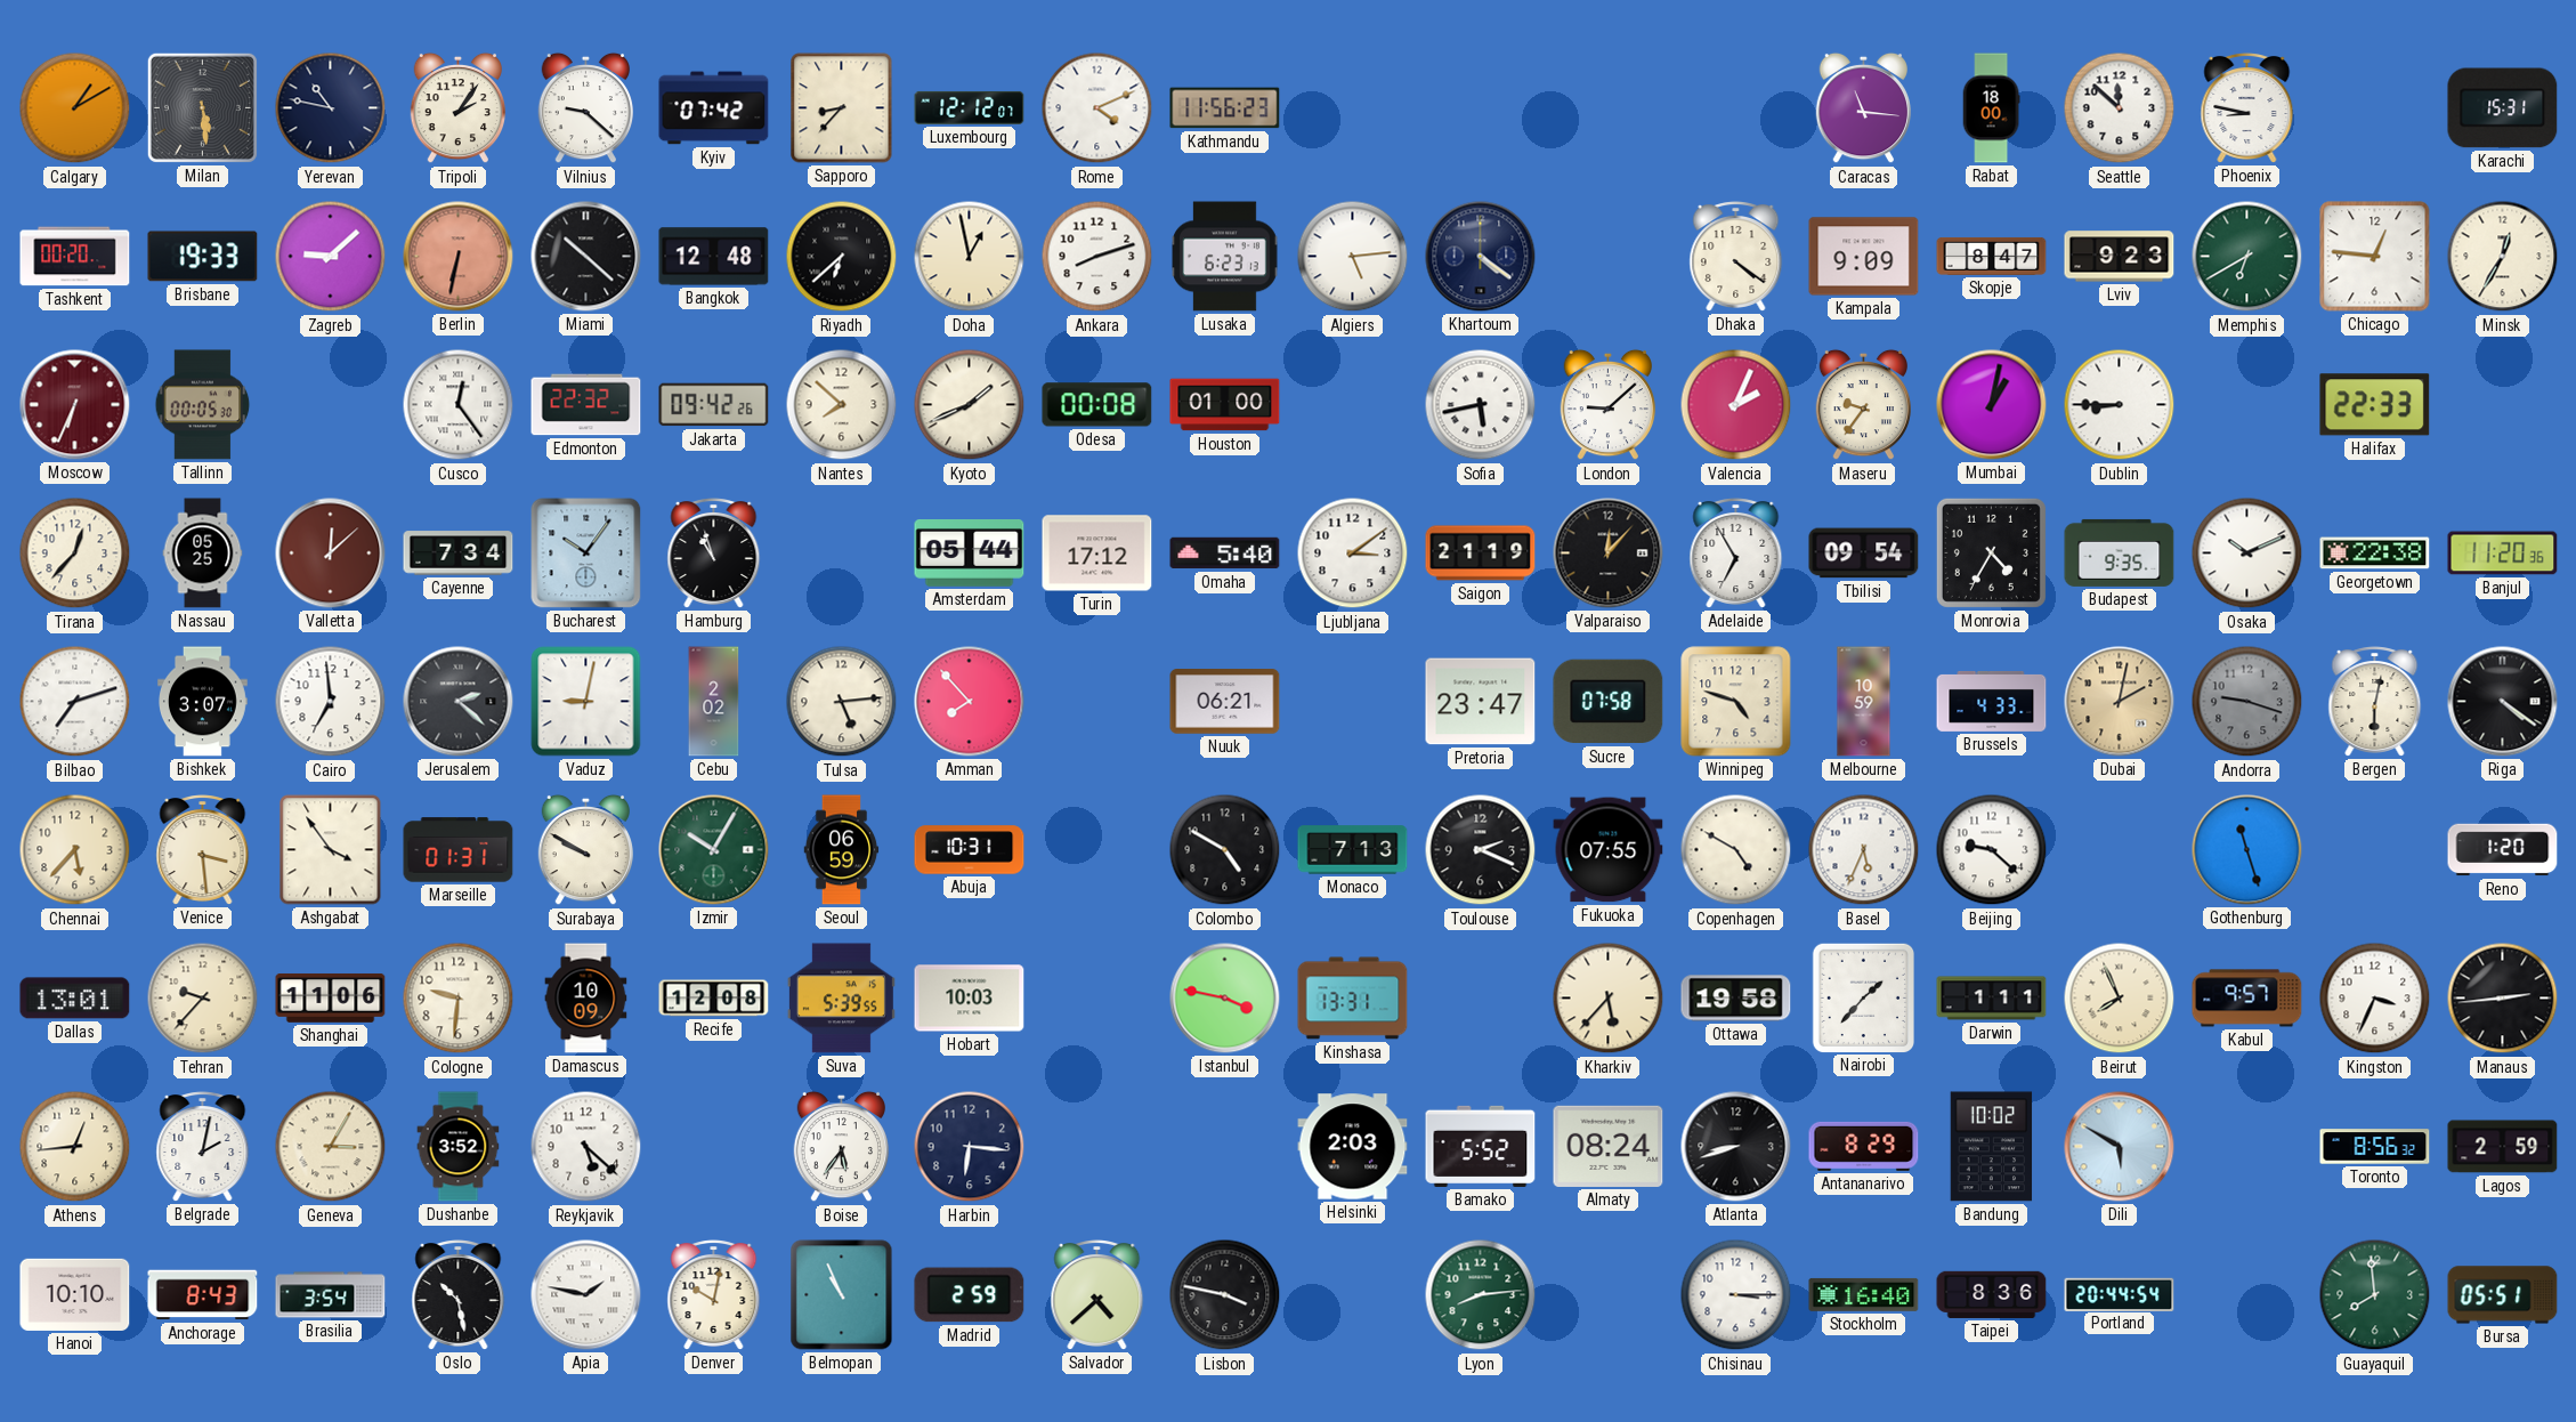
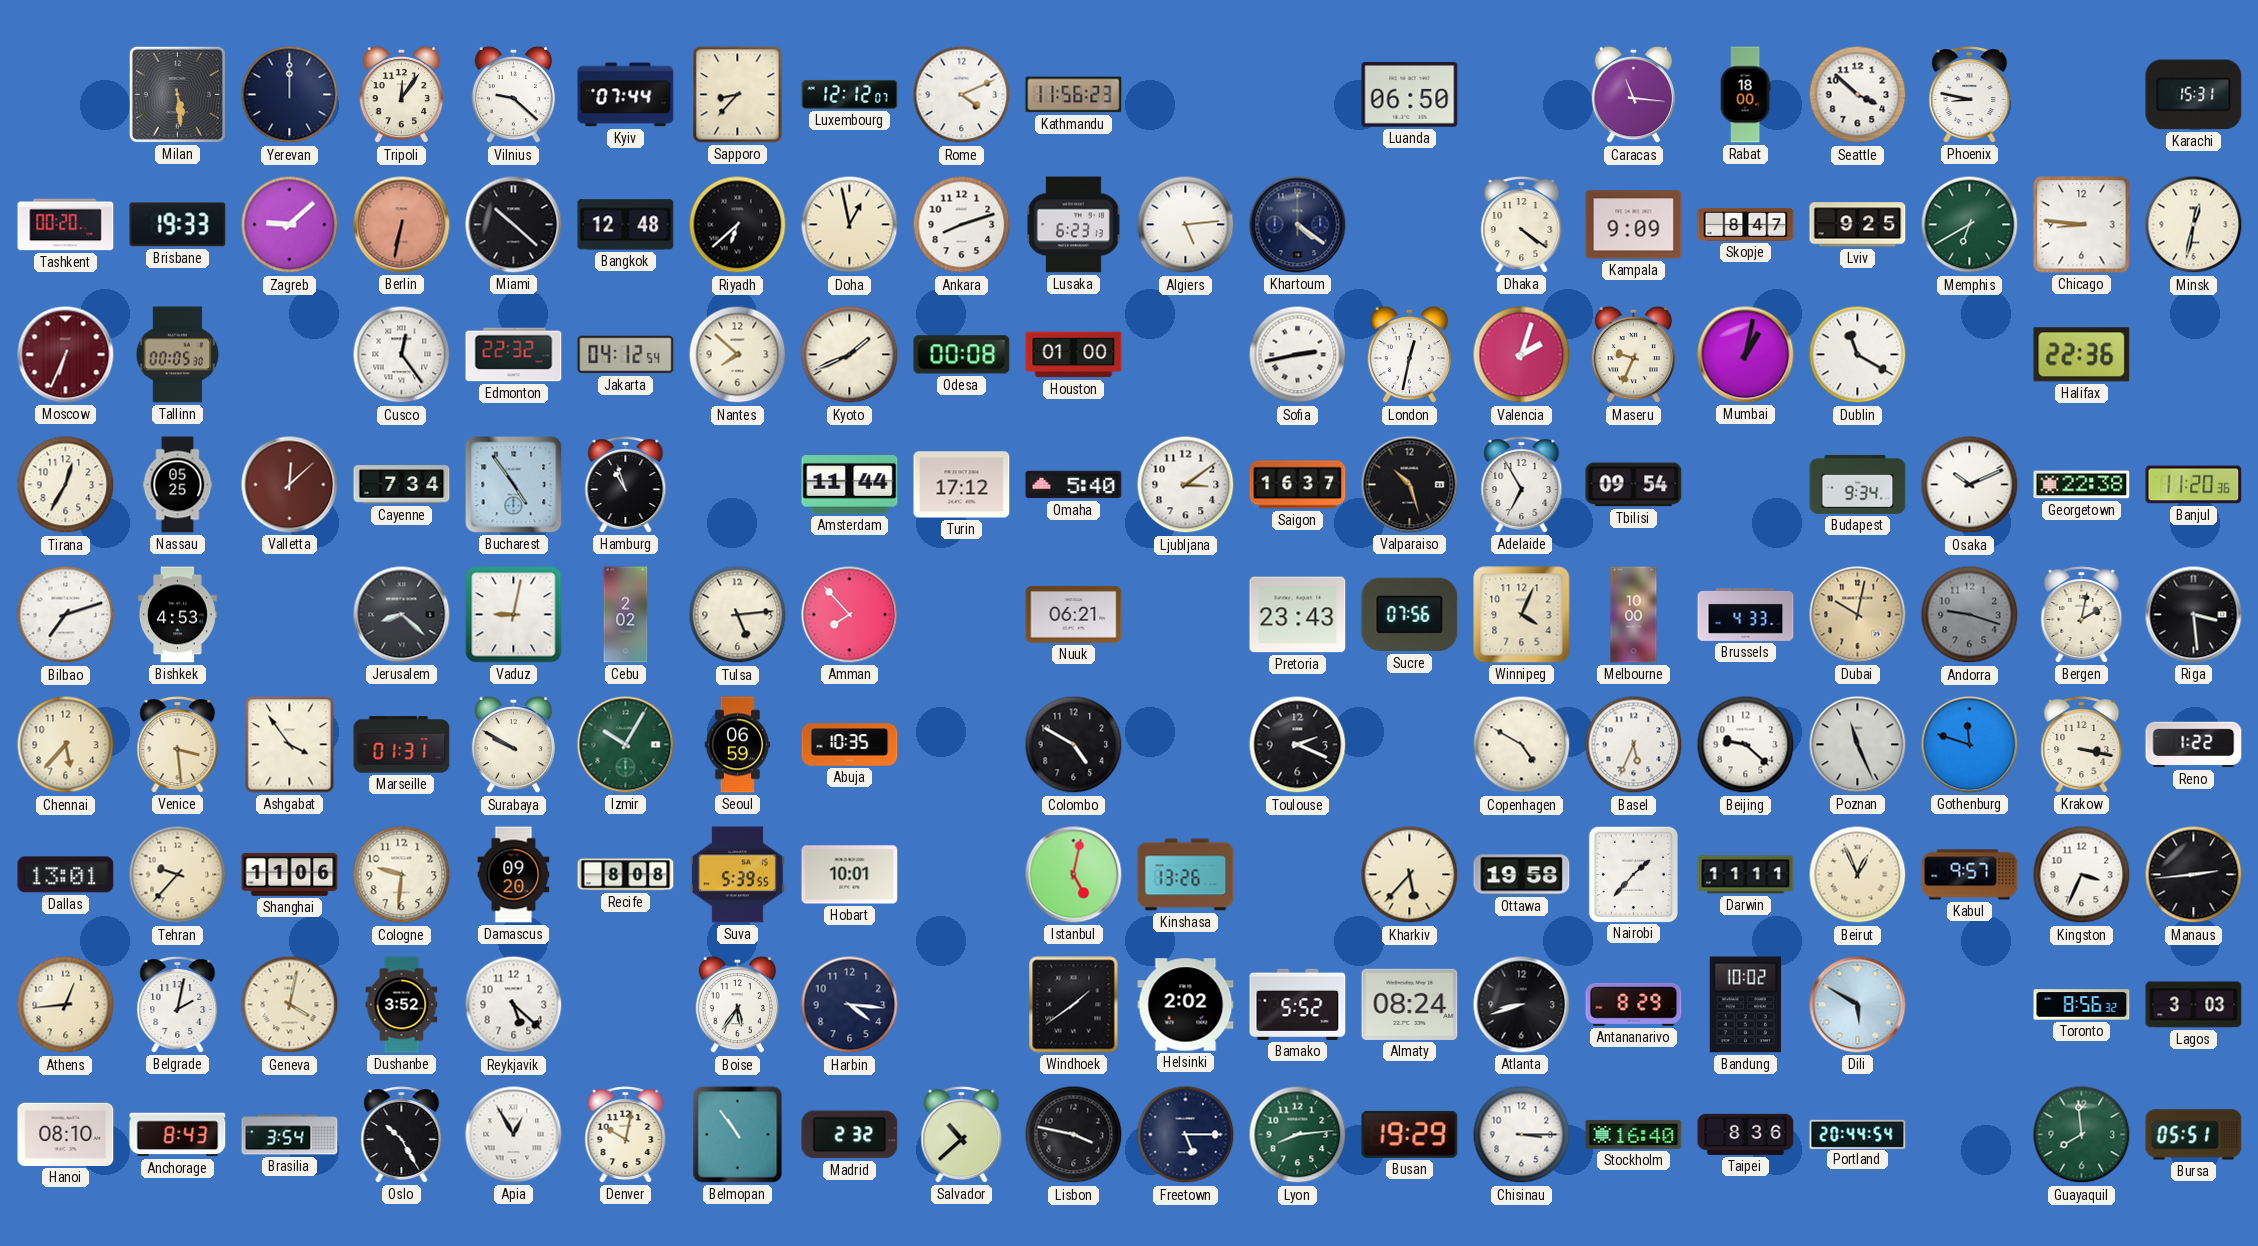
Calgary: 1:10 -> none
Yerevan: 10:47 -> 12:00
Tripoli: 2:06 -> 12:06
Kyiv: 07:42 -> 07:44
Luanda: none -> 06:50
Seattle: 11:52 -> 3:52
Lviv: 9:23 -> 9:25
Chicago: 12:46 -> 8:46
Minsk: 12:35 -> 12:32
Jakarta: 09:42 -> 04:12
Sofia: 5:43 -> 2:43
London: 9:08 -> 12:32
Valencia: 2:04 -> 2:03
Maseru: 9:36 -> 9:34
Dublin: 8:45 -> 11:20
Halifax: 22:33 -> 22:36
Tirana: 12:37 -> 12:35
Bucharest: 10:06 -> 4:54
Amsterdam: 05:44 -> 11:44
Saigon: 21:19 -> 16:37
Valparaiso: 12:07 -> 10:27
Monrovia: 4:35 -> none
Budapest: 9:35 -> 9:34
Bishkek: 3:07 -> 4:53
Cairo: 6:59 -> none
Jerusalem: 2:22 -> 8:22
Pretoria: 23:47 -> 23:43
Sucre: 07:58 -> 07:56
Winnipeg: 4:48 -> 4:04
Melbourne: 10:59 -> 10:00
Dubai: 2:02 -> 10:02
Bergen: 6:02 -> 2:02
Riga: 4:21 -> 3:29
Abuja: 10:31 -> 10:35
Monaco: 7:13 -> none
Fukuoka: 07:55 -> none
Poznan: none -> 11:26
Gothenburg: 11:27 -> 11:48
Krakow: none -> 3:17
Reno: 1:20 -> 1:22
Damascus: 10:09 -> 09:20
Recife: 12:08 -> 8:08
Hobart: 10:03 -> 10:01
Istanbul: 3:47 -> 5:02
Kinshasa: 13:31 -> 13:26
Darwin: 1:11 -> 11:11
Beirut: 7:56 -> 12:56
Geneva: 3:05 -> 4:02
Harbin: 6:16 -> 4:16
Windhoek: none -> 1:39
Helsinki: 2:03 -> 2:02
Lagos: 2:59 -> 3:03
Hanoi: 10:10 -> 08:10
Oslo: 10:28 -> 10:25
Apia: 1:47 -> 12:55
Belmopan: 10:56 -> 10:54
Madrid: 2:59 -> 2:32
Salvador: 4:38 -> 10:38
Freetown: none -> 5:15
Busan: none -> 19:29
